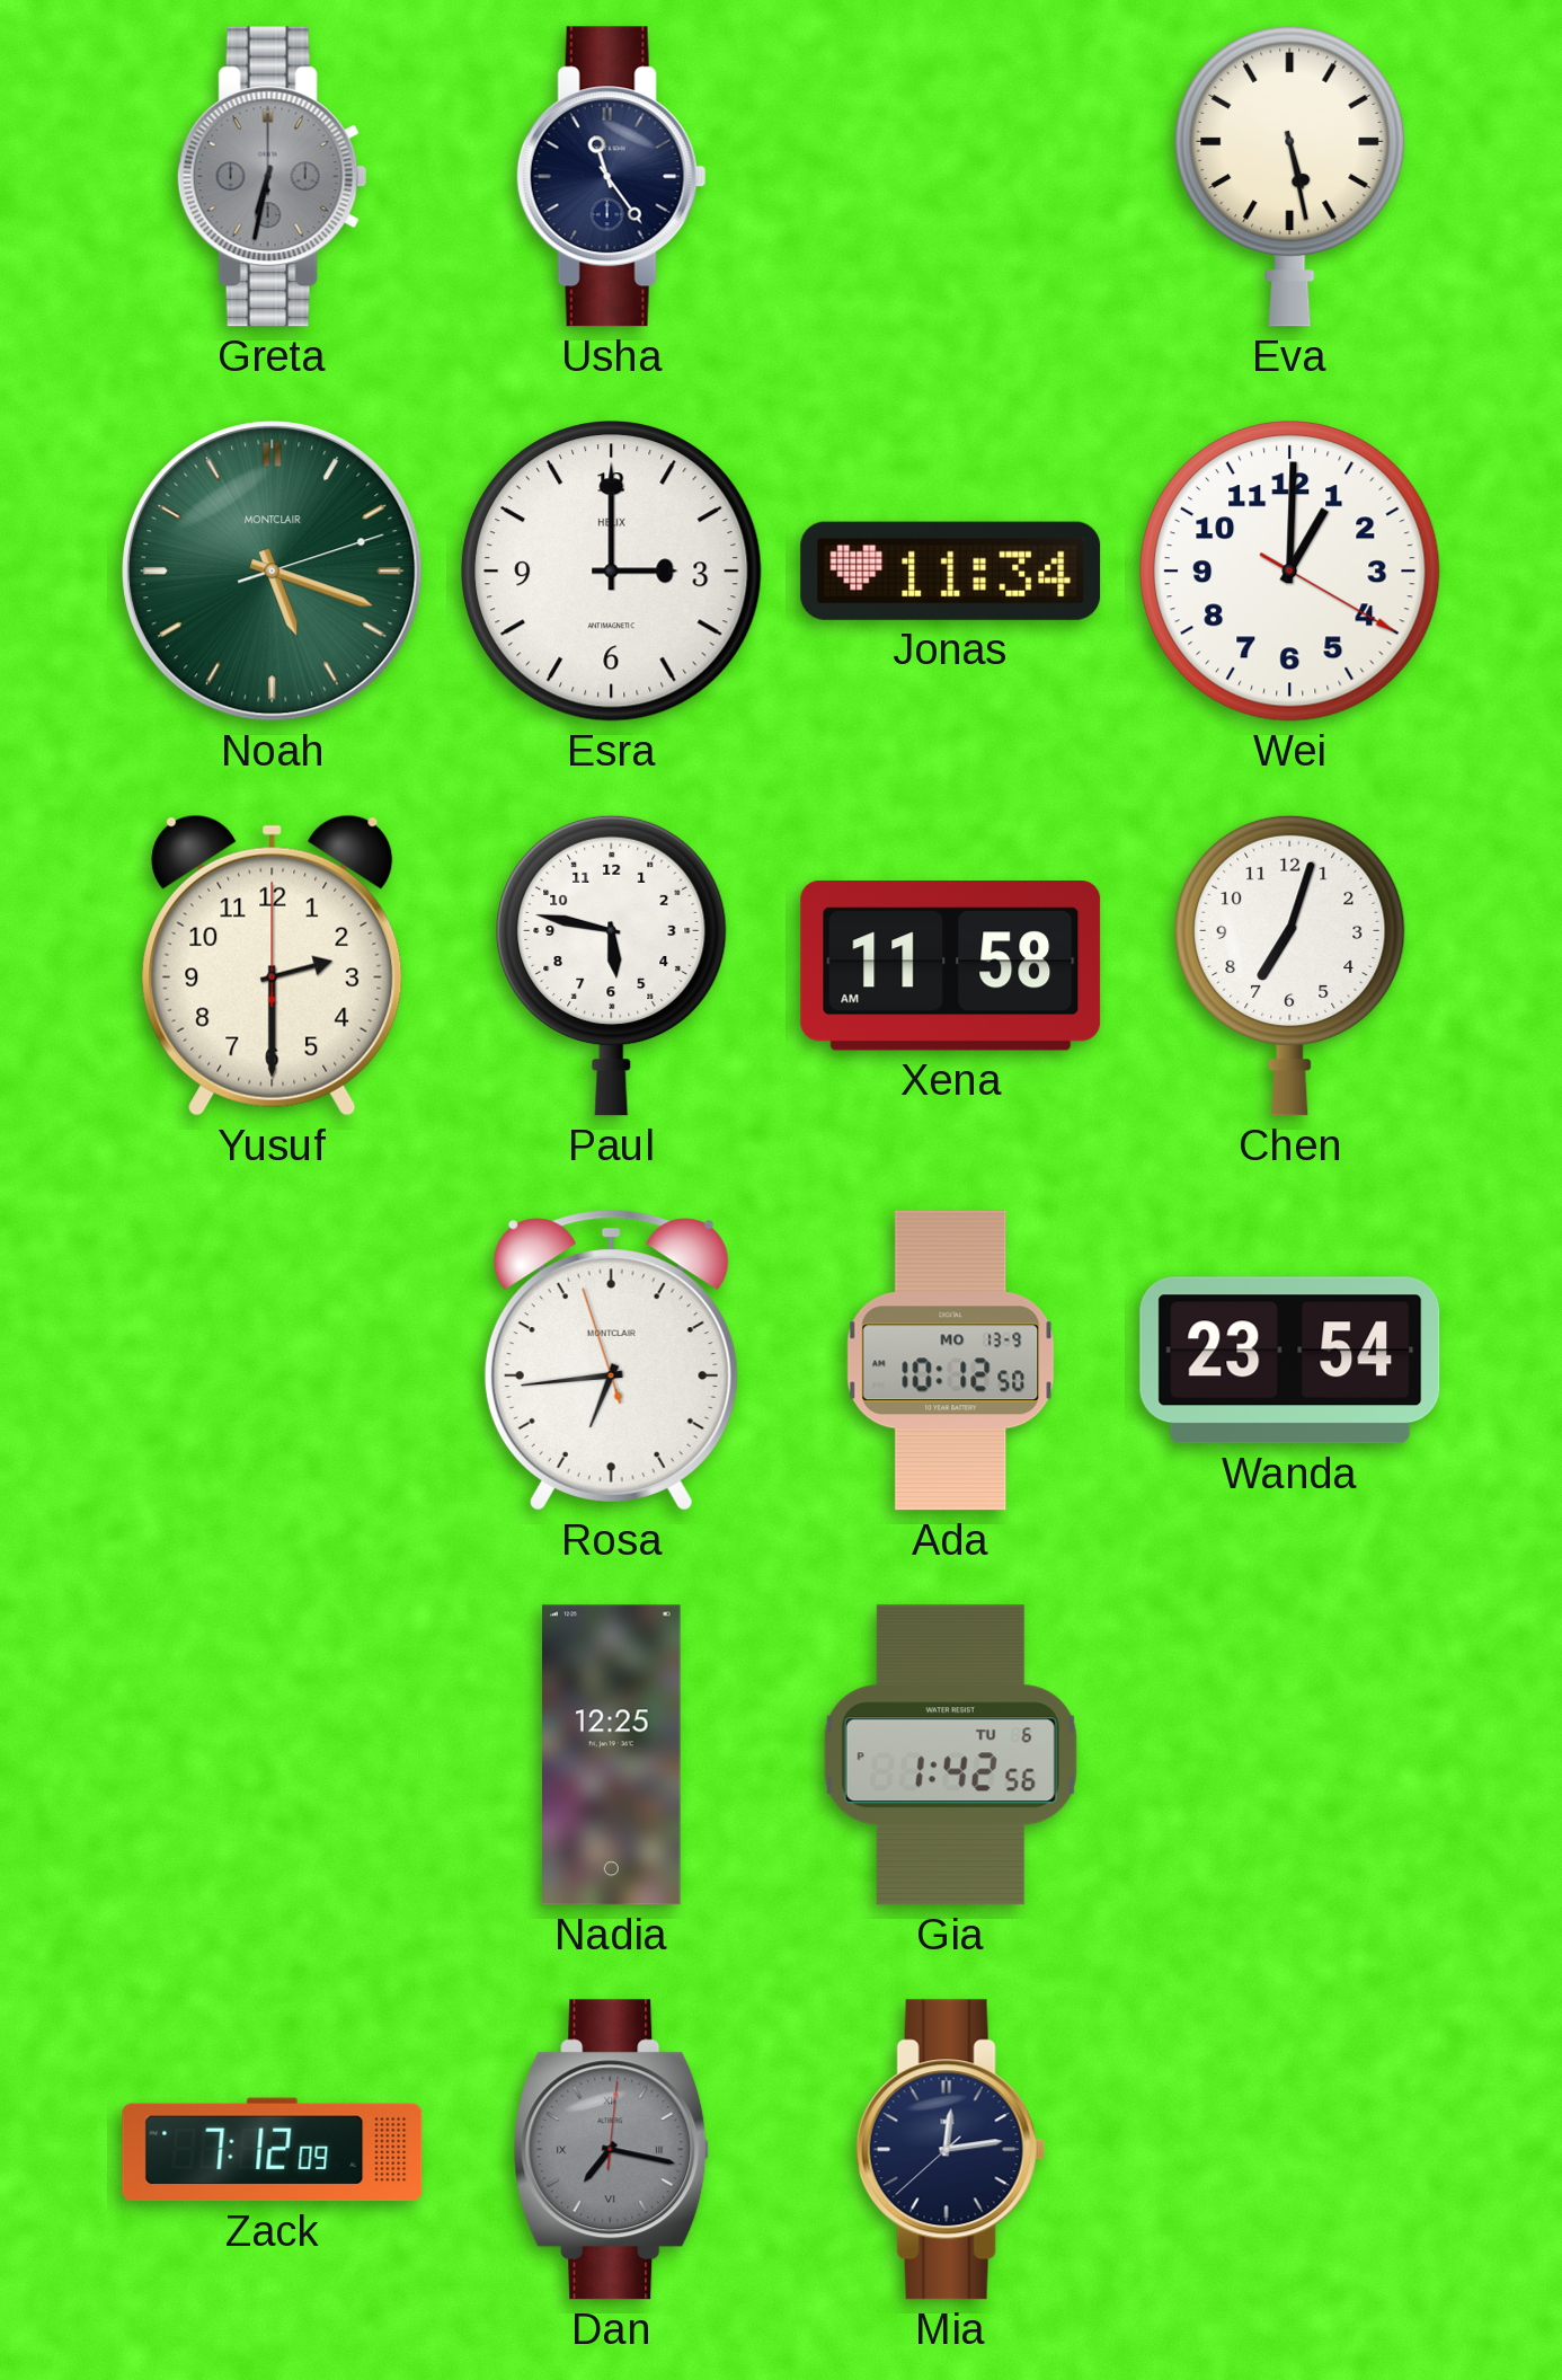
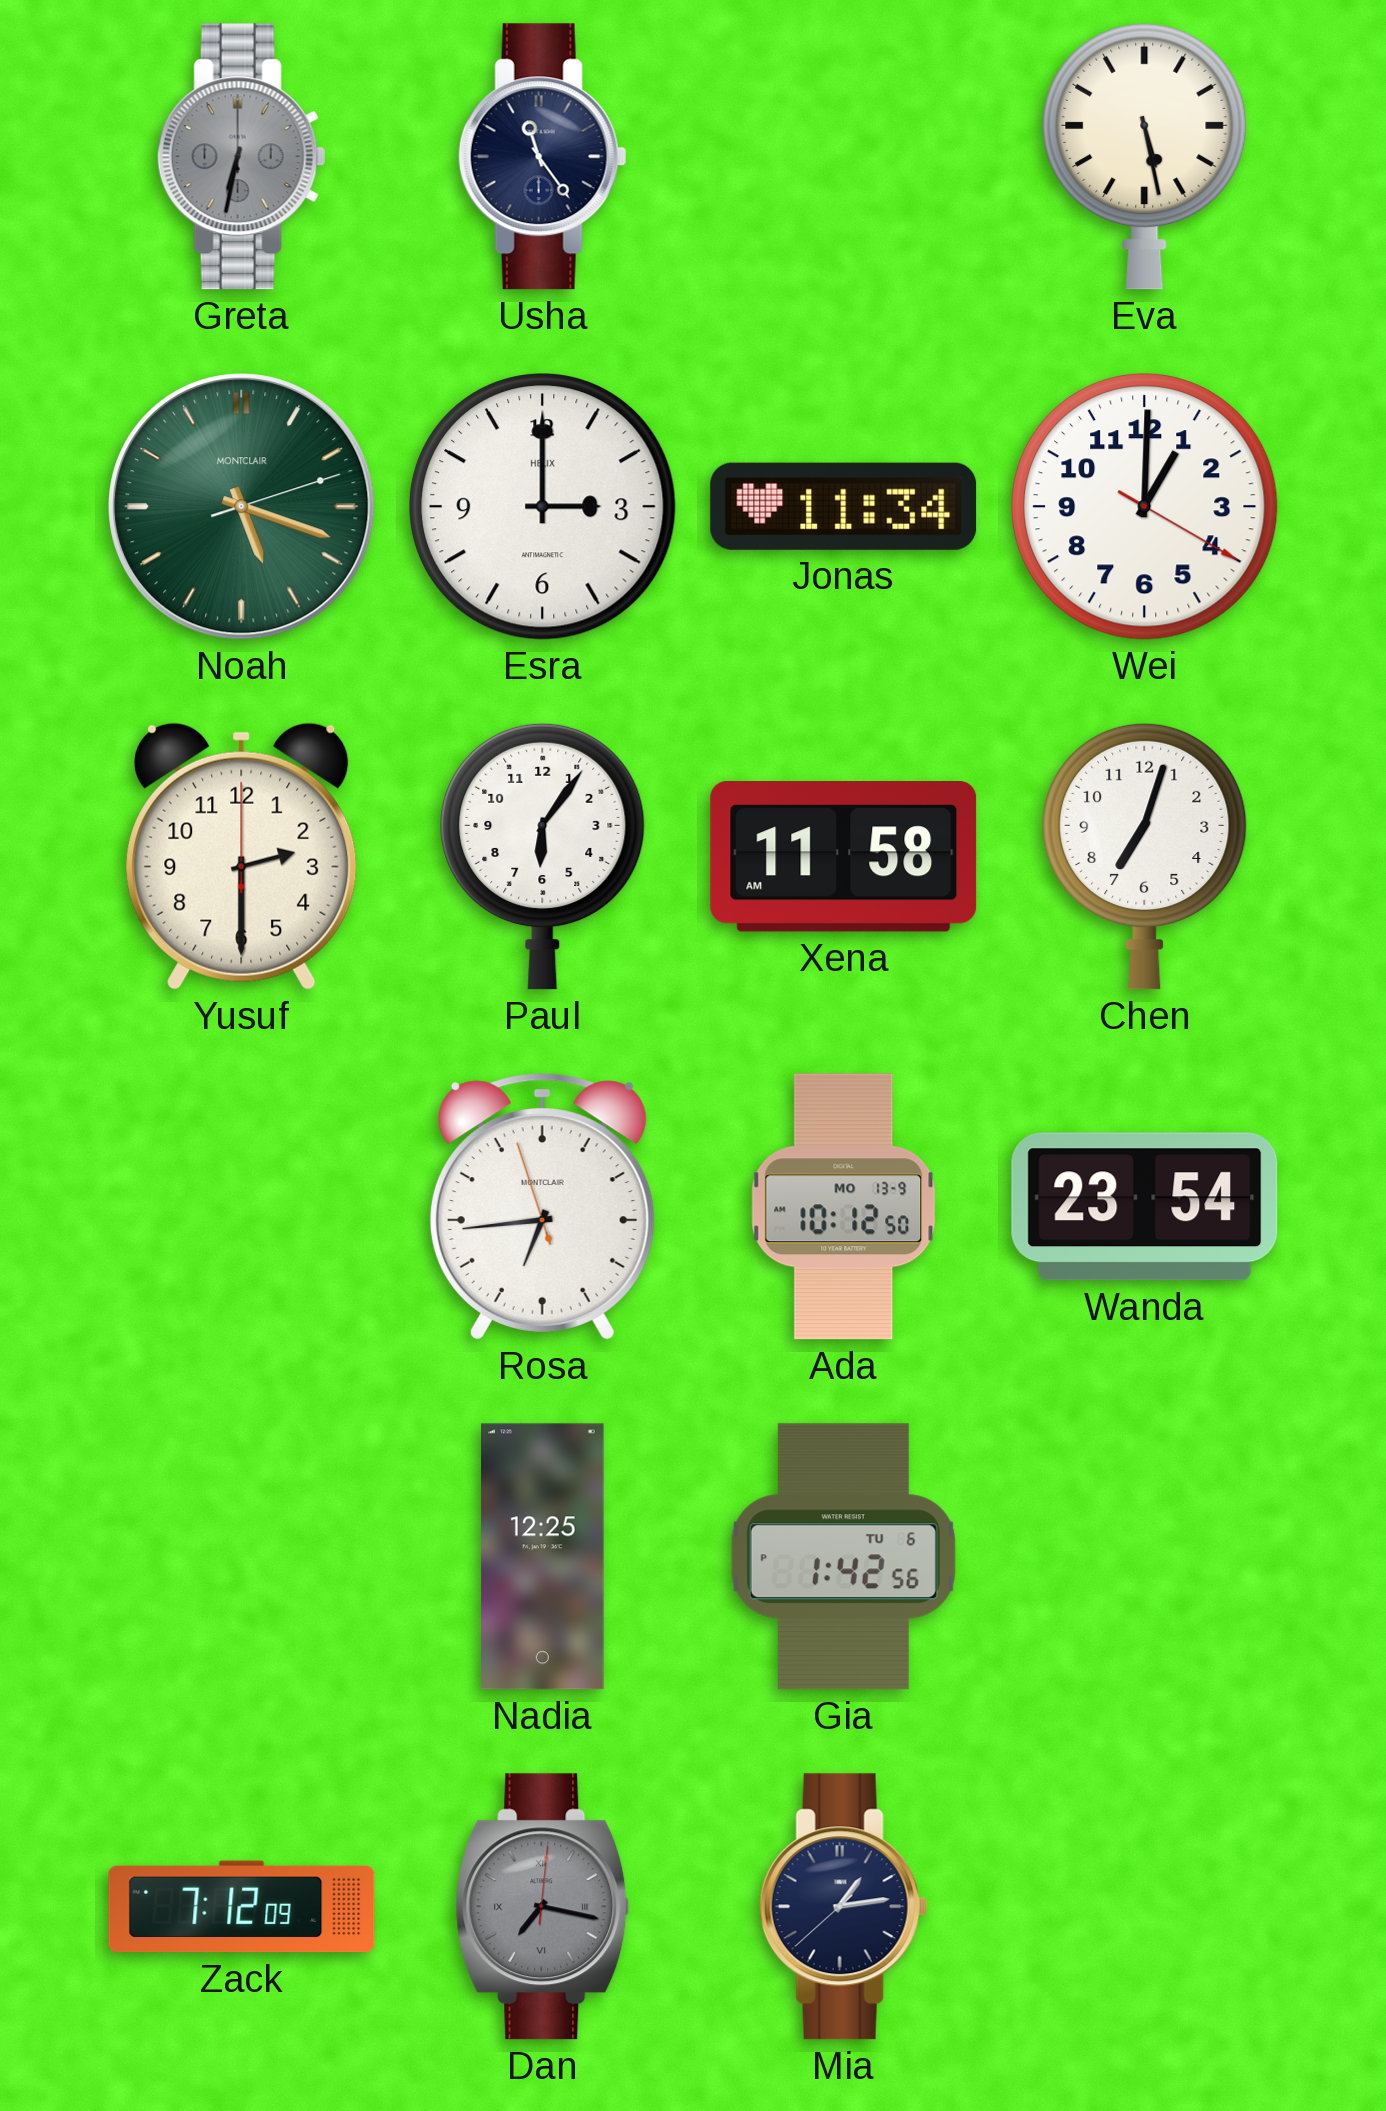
Paul: 5:47 -> 6:06
Mia: 12:13 -> 1:13
